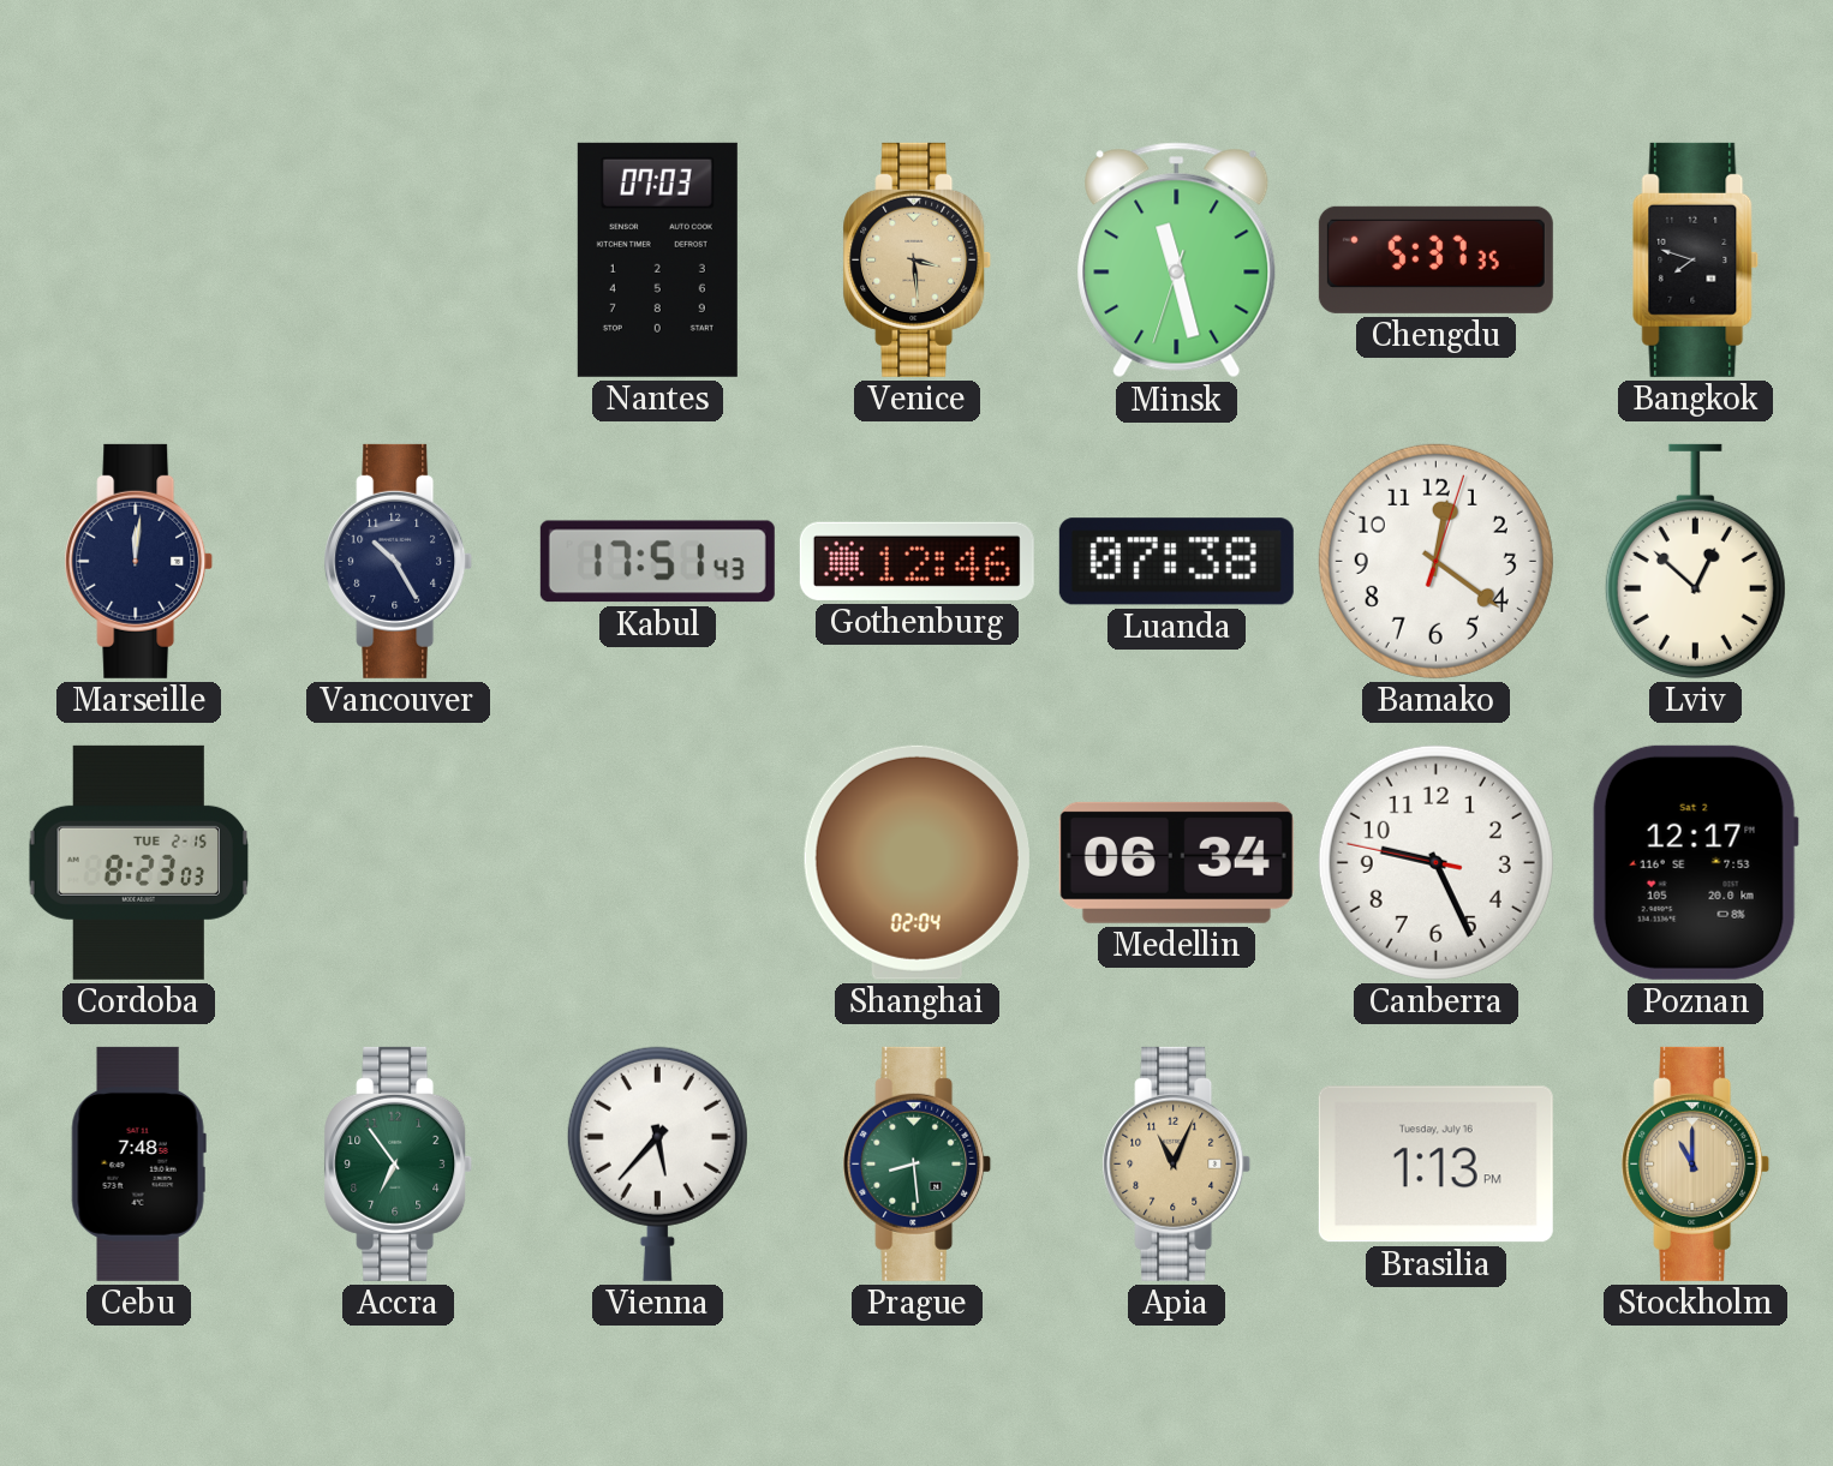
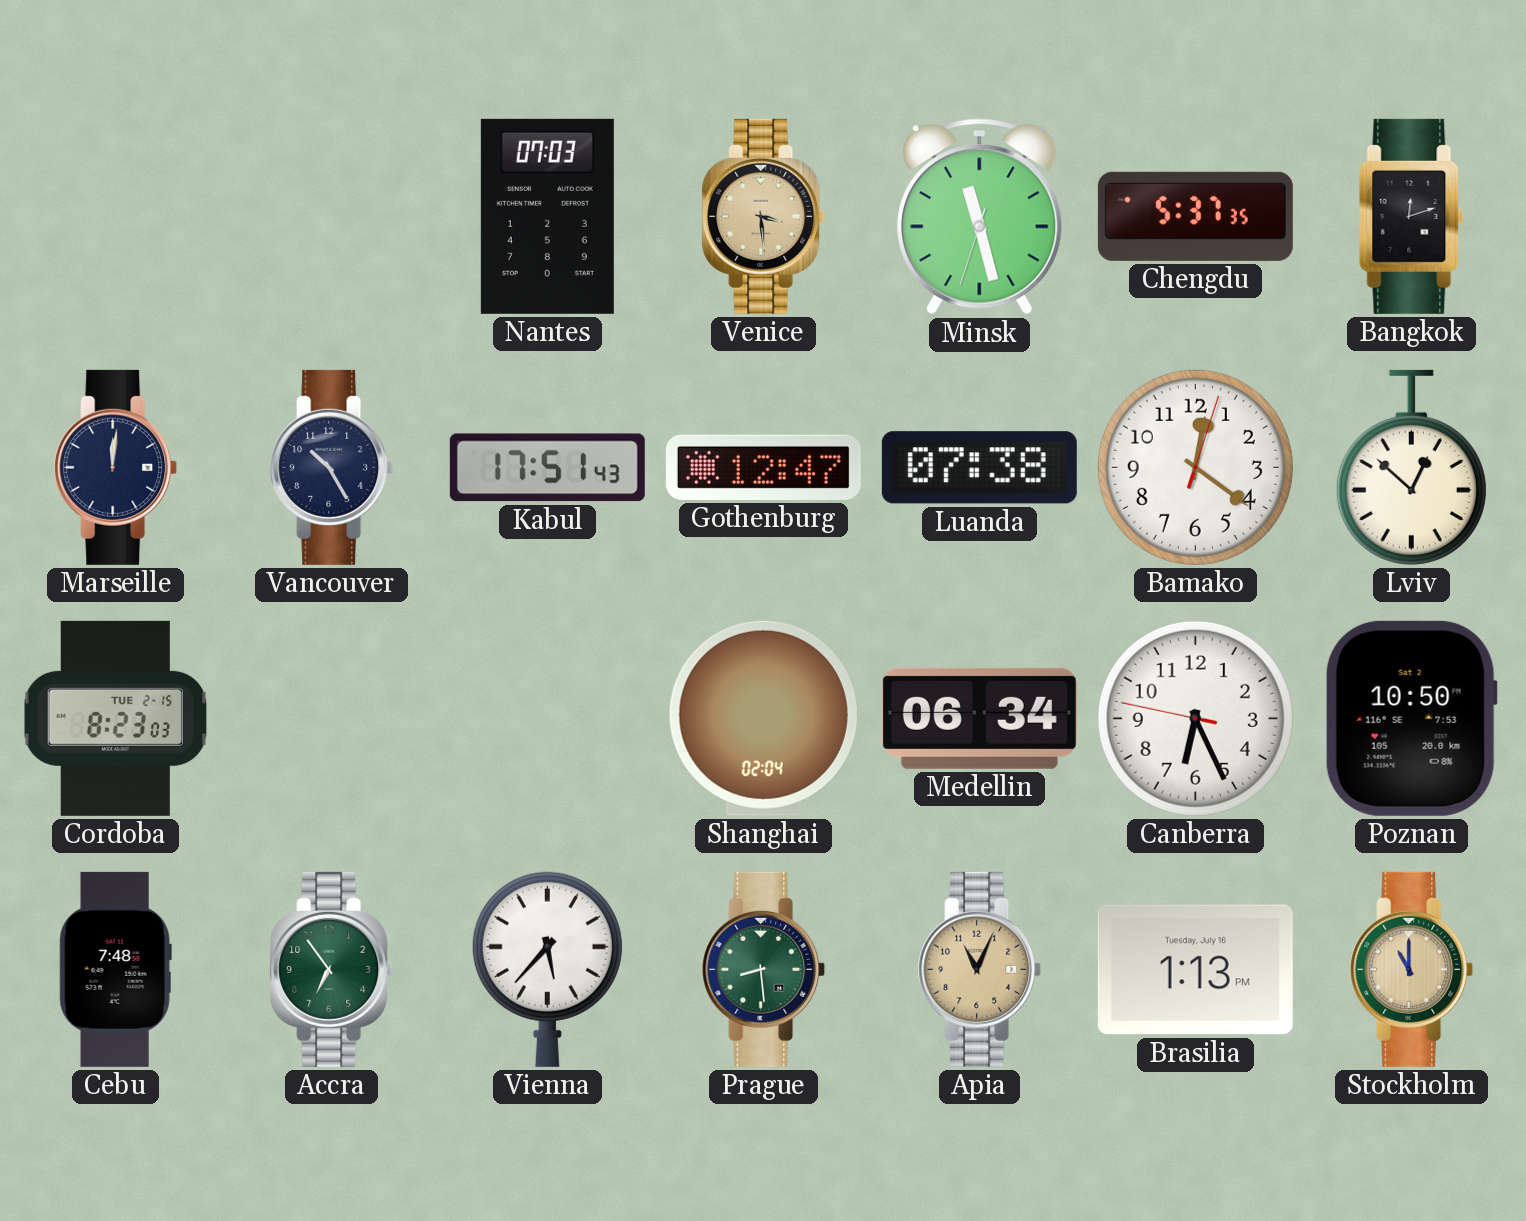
Bangkok: 7:48 -> 12:12
Gothenburg: 12:46 -> 12:47
Canberra: 9:25 -> 6:25
Poznan: 12:17 -> 10:50
